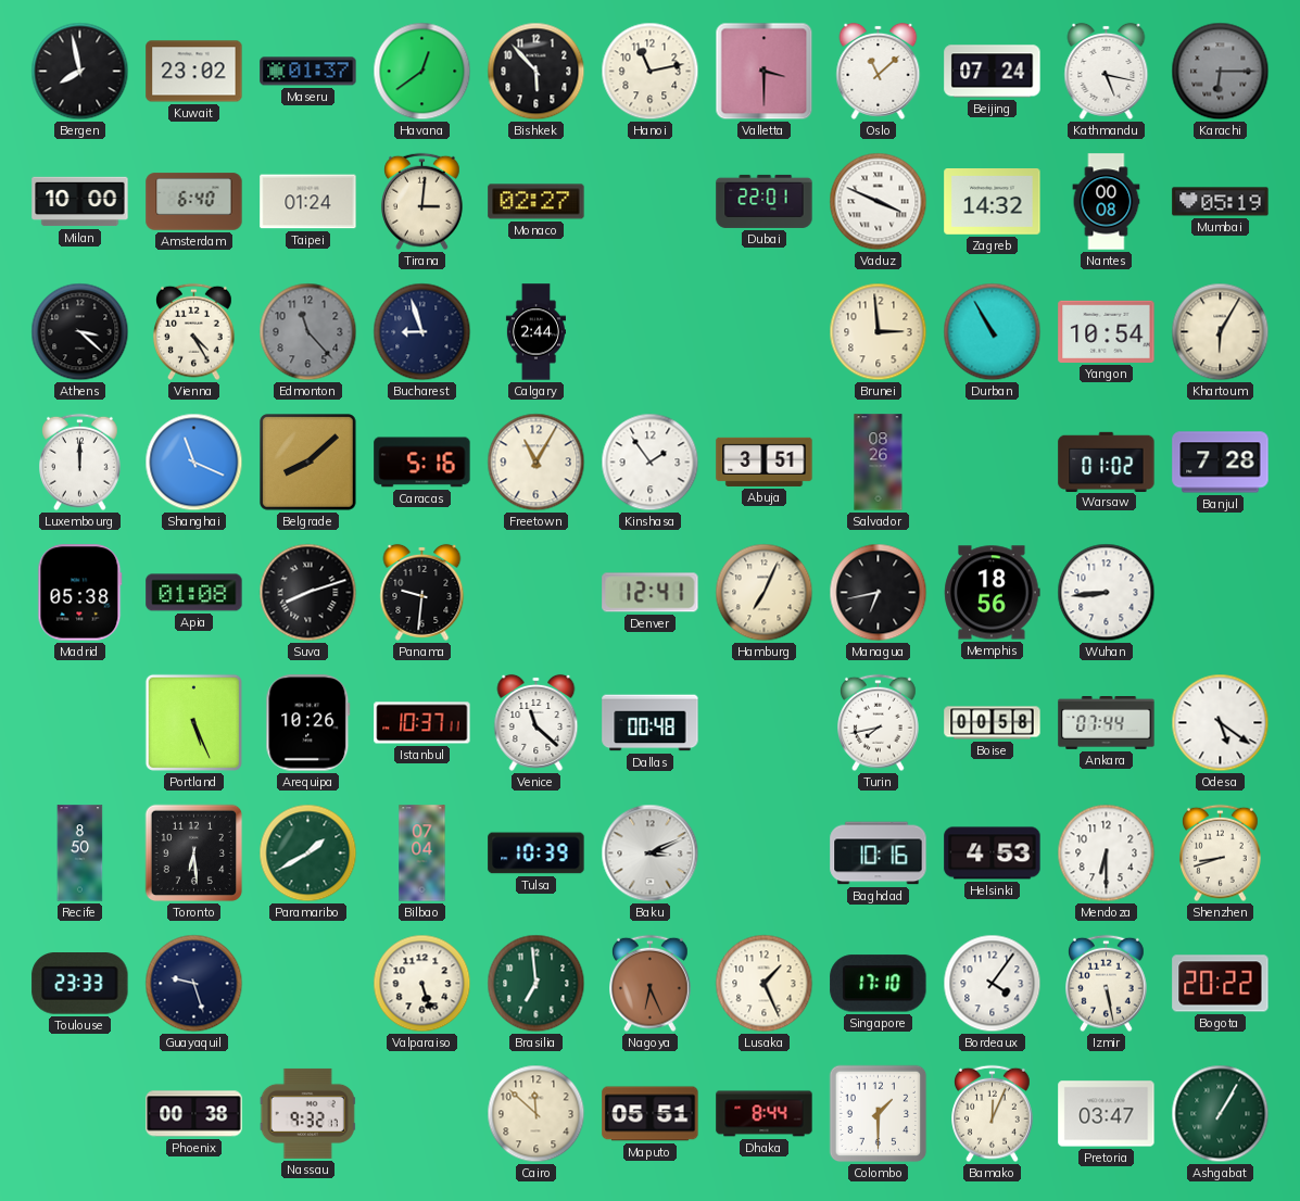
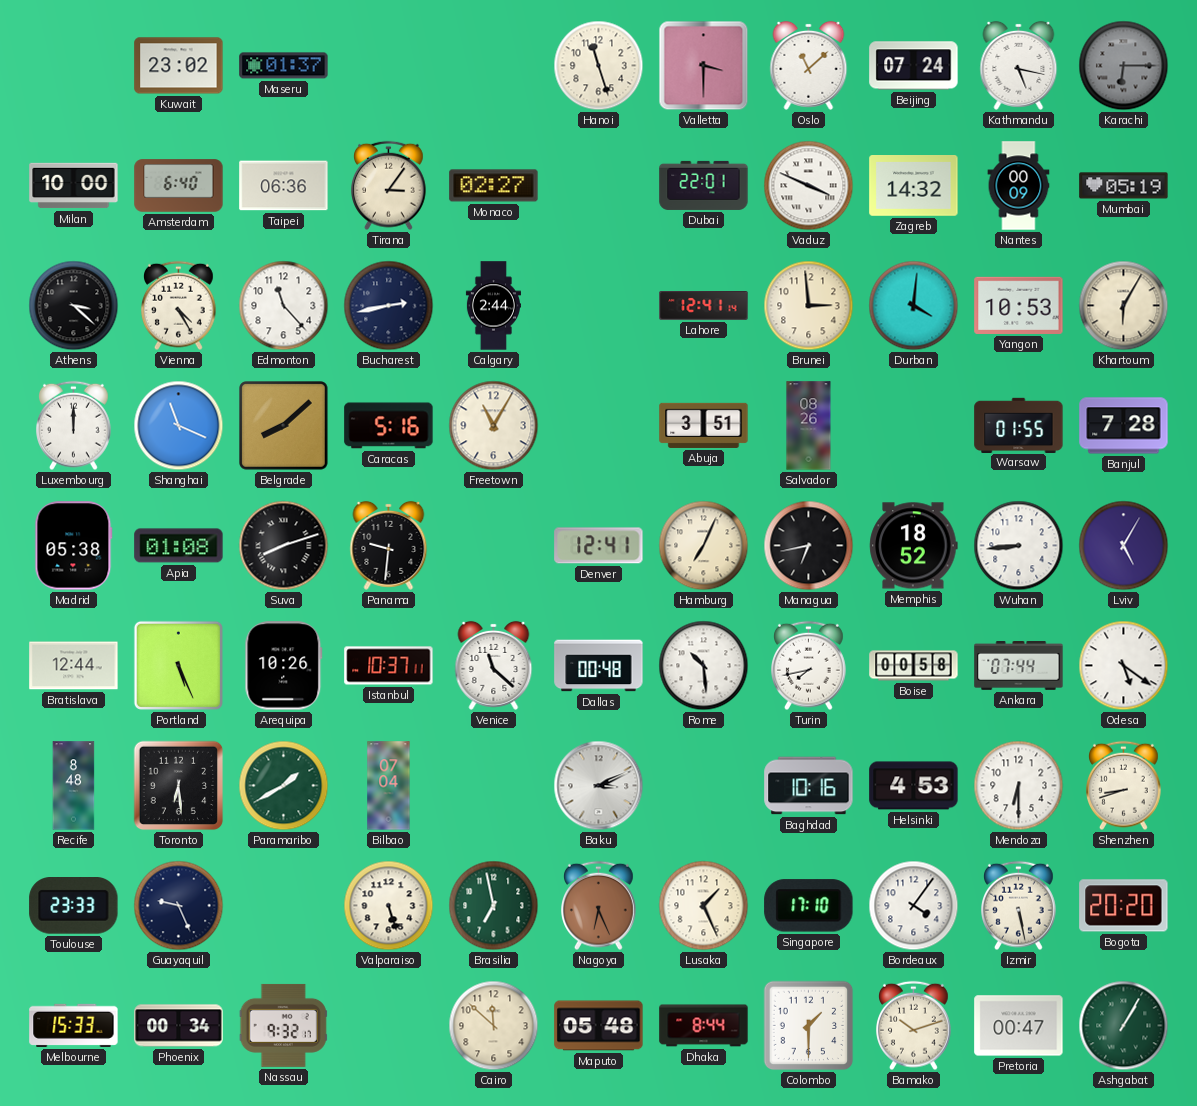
Bergen: 7:58 -> none
Havana: 12:39 -> none
Bishkek: 5:53 -> none
Hanoi: 11:13 -> 11:27
Taipei: 01:24 -> 06:36
Tirana: 3:01 -> 3:06
Nantes: 00:08 -> 00:09
Edmonton dial: grey -> white
Bucharest: 8:57 -> 2:43
Lahore: none -> 12:41
Durban: 10:55 -> 4:01
Yangon: 10:54 -> 10:53
Kinshasa: 1:54 -> none
Warsaw: 01:02 -> 01:55
Memphis: 18:56 -> 18:52
Lviv: none -> 5:05
Bratislava: none -> 12:44
Rome: none -> 10:29
Recife: 8:50 -> 8:48
Tulsa: 10:39 -> none
Guayaquil: 9:27 -> 9:26
Brasilia: 6:59 -> 6:58
Bogota: 20:22 -> 20:20
Melbourne: none -> 15:33
Phoenix: 00:38 -> 00:34
Maputo: 05:51 -> 05:48
Bamako: 12:04 -> 10:12
Pretoria: 03:47 -> 00:47
